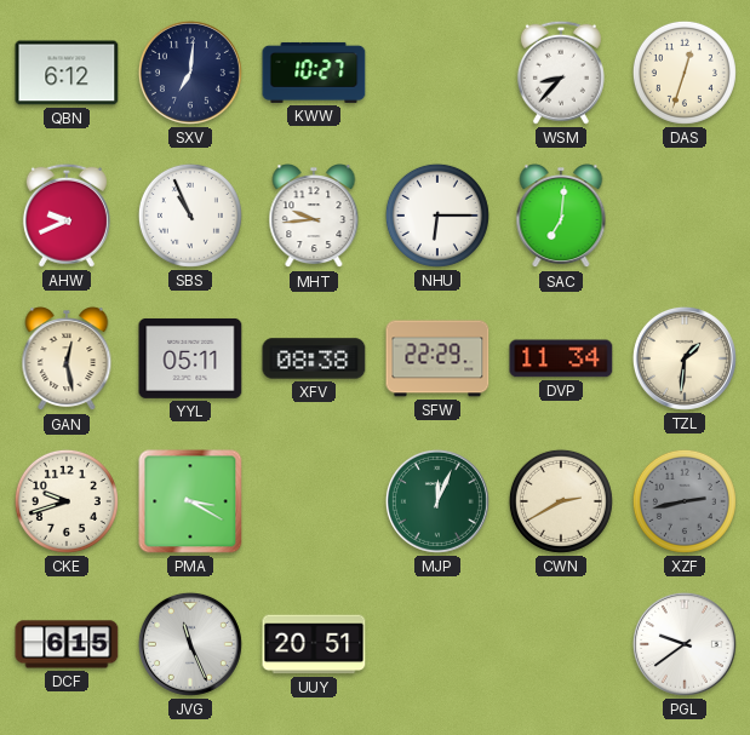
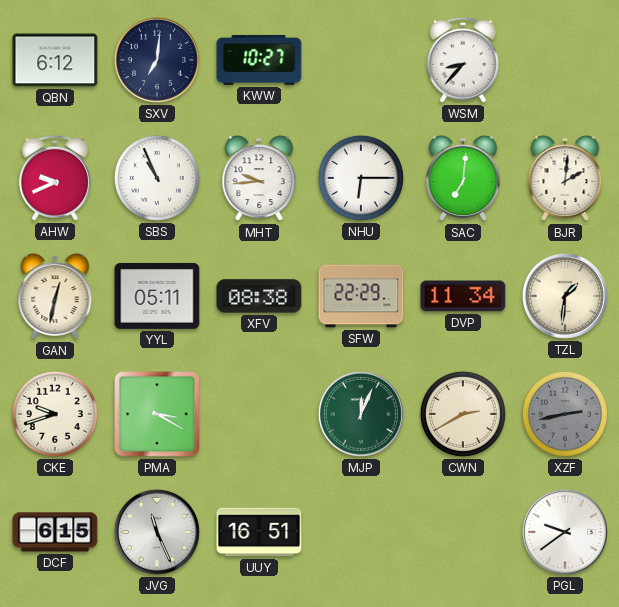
DAS: 12:33 -> none
BJR: none -> 2:01
GAN: 12:28 -> 12:32
UUY: 20:51 -> 16:51
